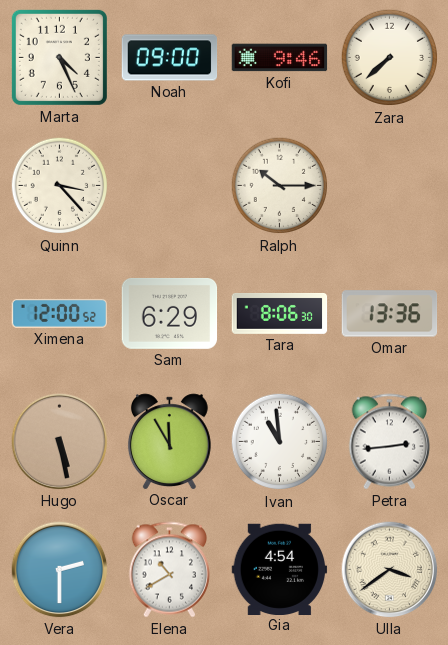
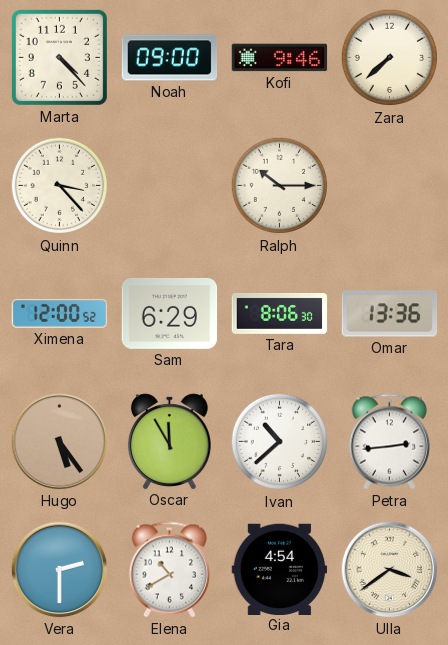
Marta: 4:26 -> 4:23
Hugo: 5:28 -> 5:24
Ivan: 10:59 -> 10:38
